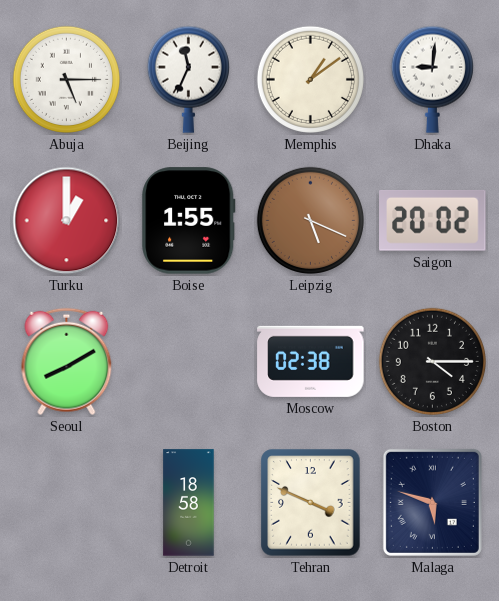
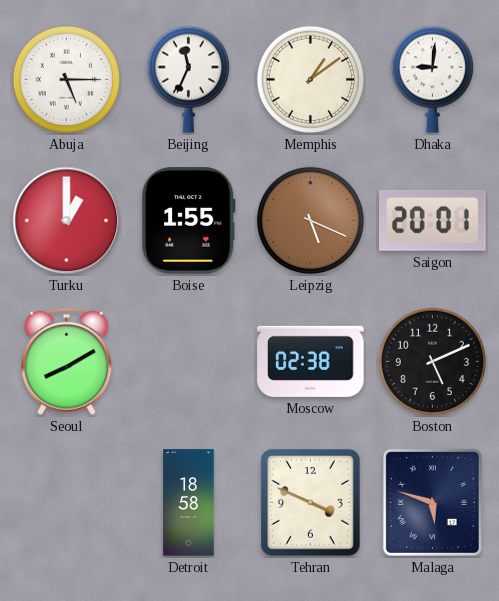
Saigon: 20:02 -> 20:01
Boston: 4:15 -> 5:11
